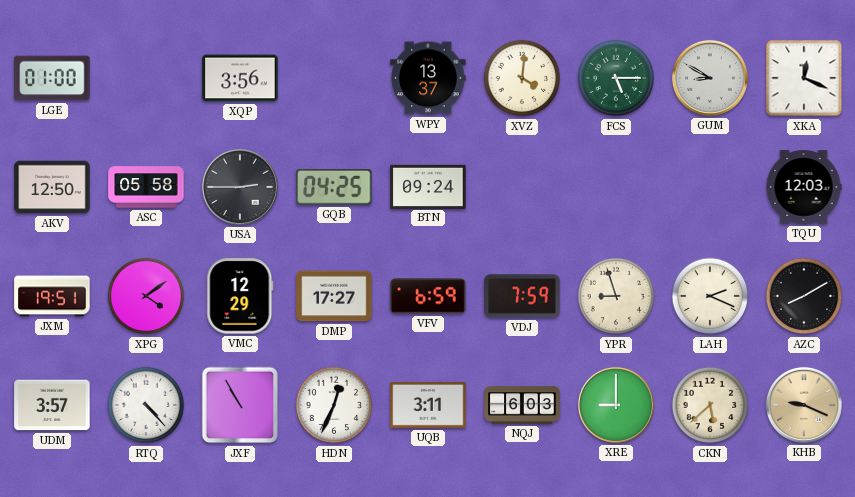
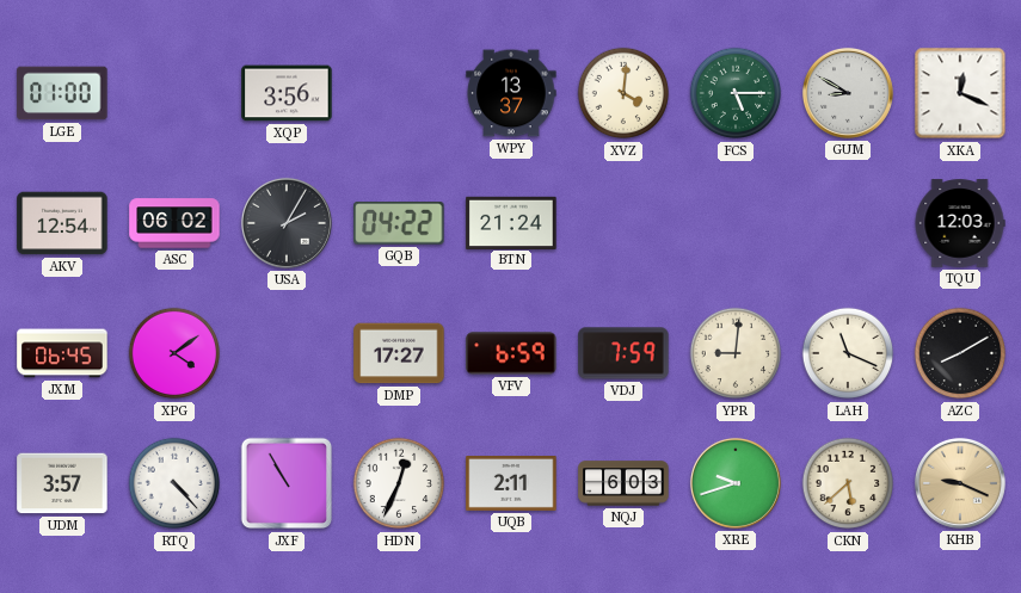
AKV: 12:50 -> 12:54
ASC: 05:58 -> 06:02
USA: 2:45 -> 2:05
GQB: 04:25 -> 04:22
BTN: 09:24 -> 21:24
JXM: 19:51 -> 06:45
VMC: 12:29 -> none
YPR: 8:57 -> 9:01
LAH: 2:19 -> 11:19
UQB: 3:11 -> 2:11
XRE: 9:00 -> 9:42
